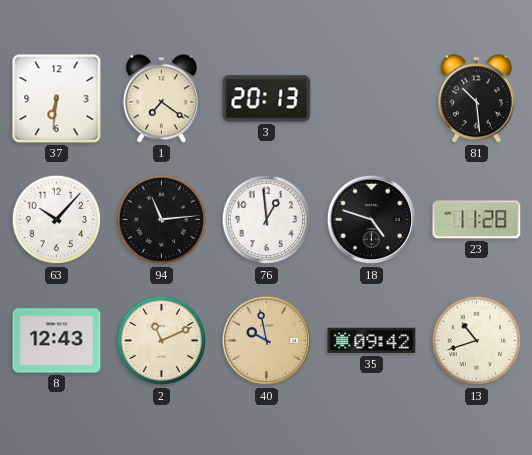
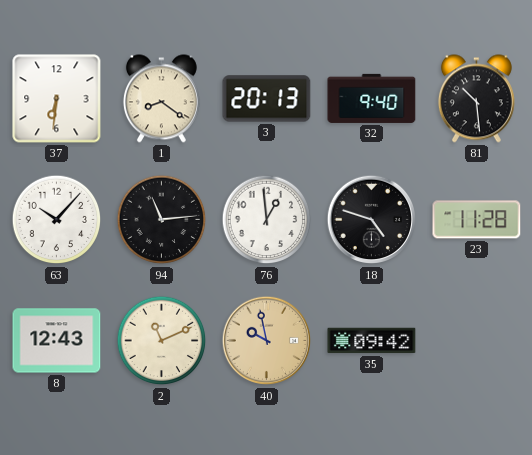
1: 7:21 -> 8:21
32: none -> 9:40
13: 10:42 -> none
